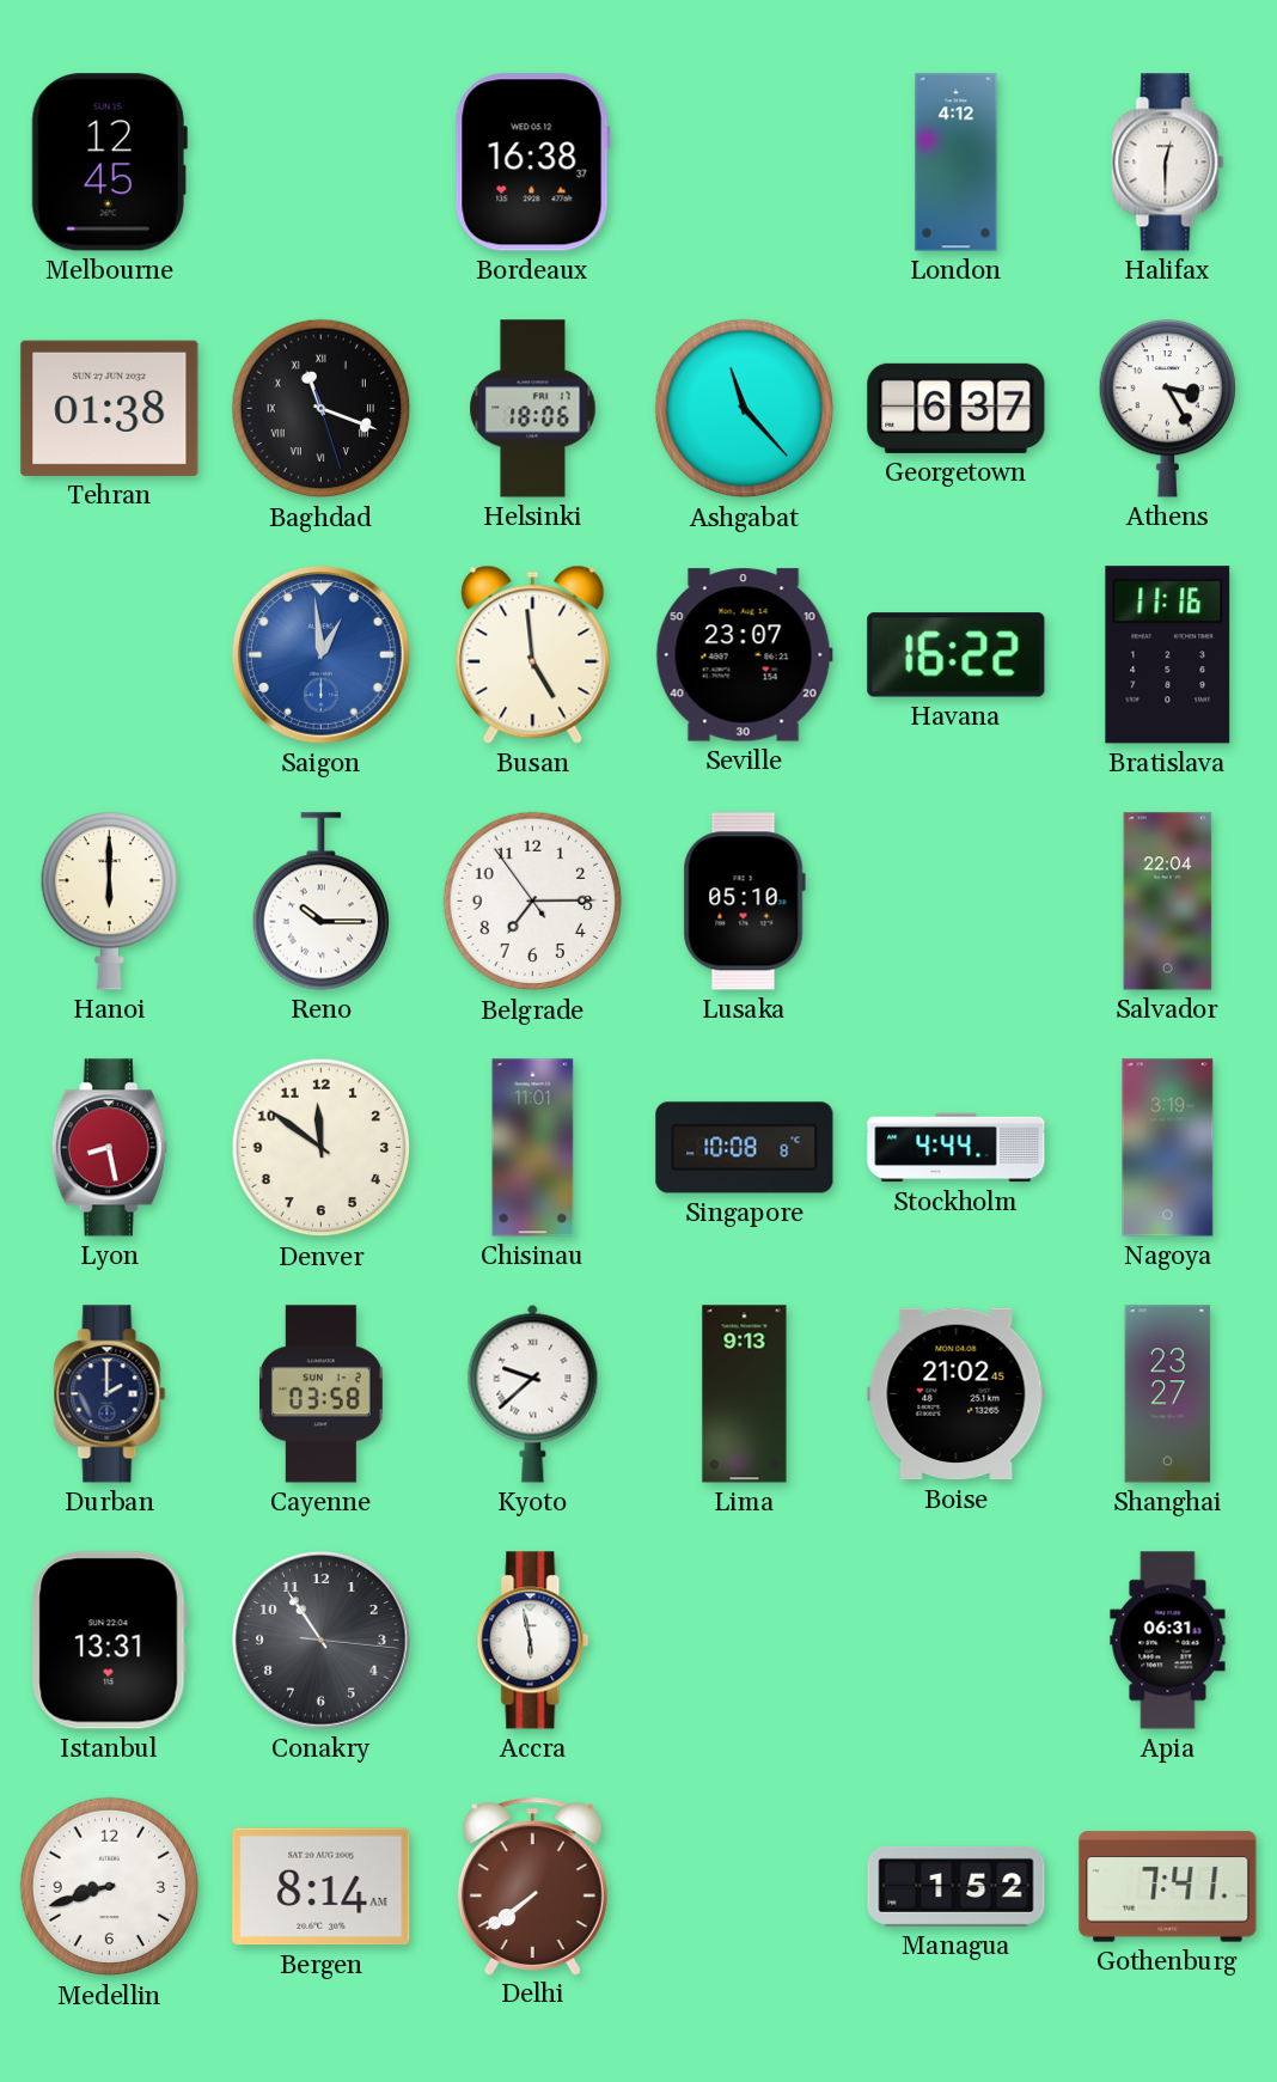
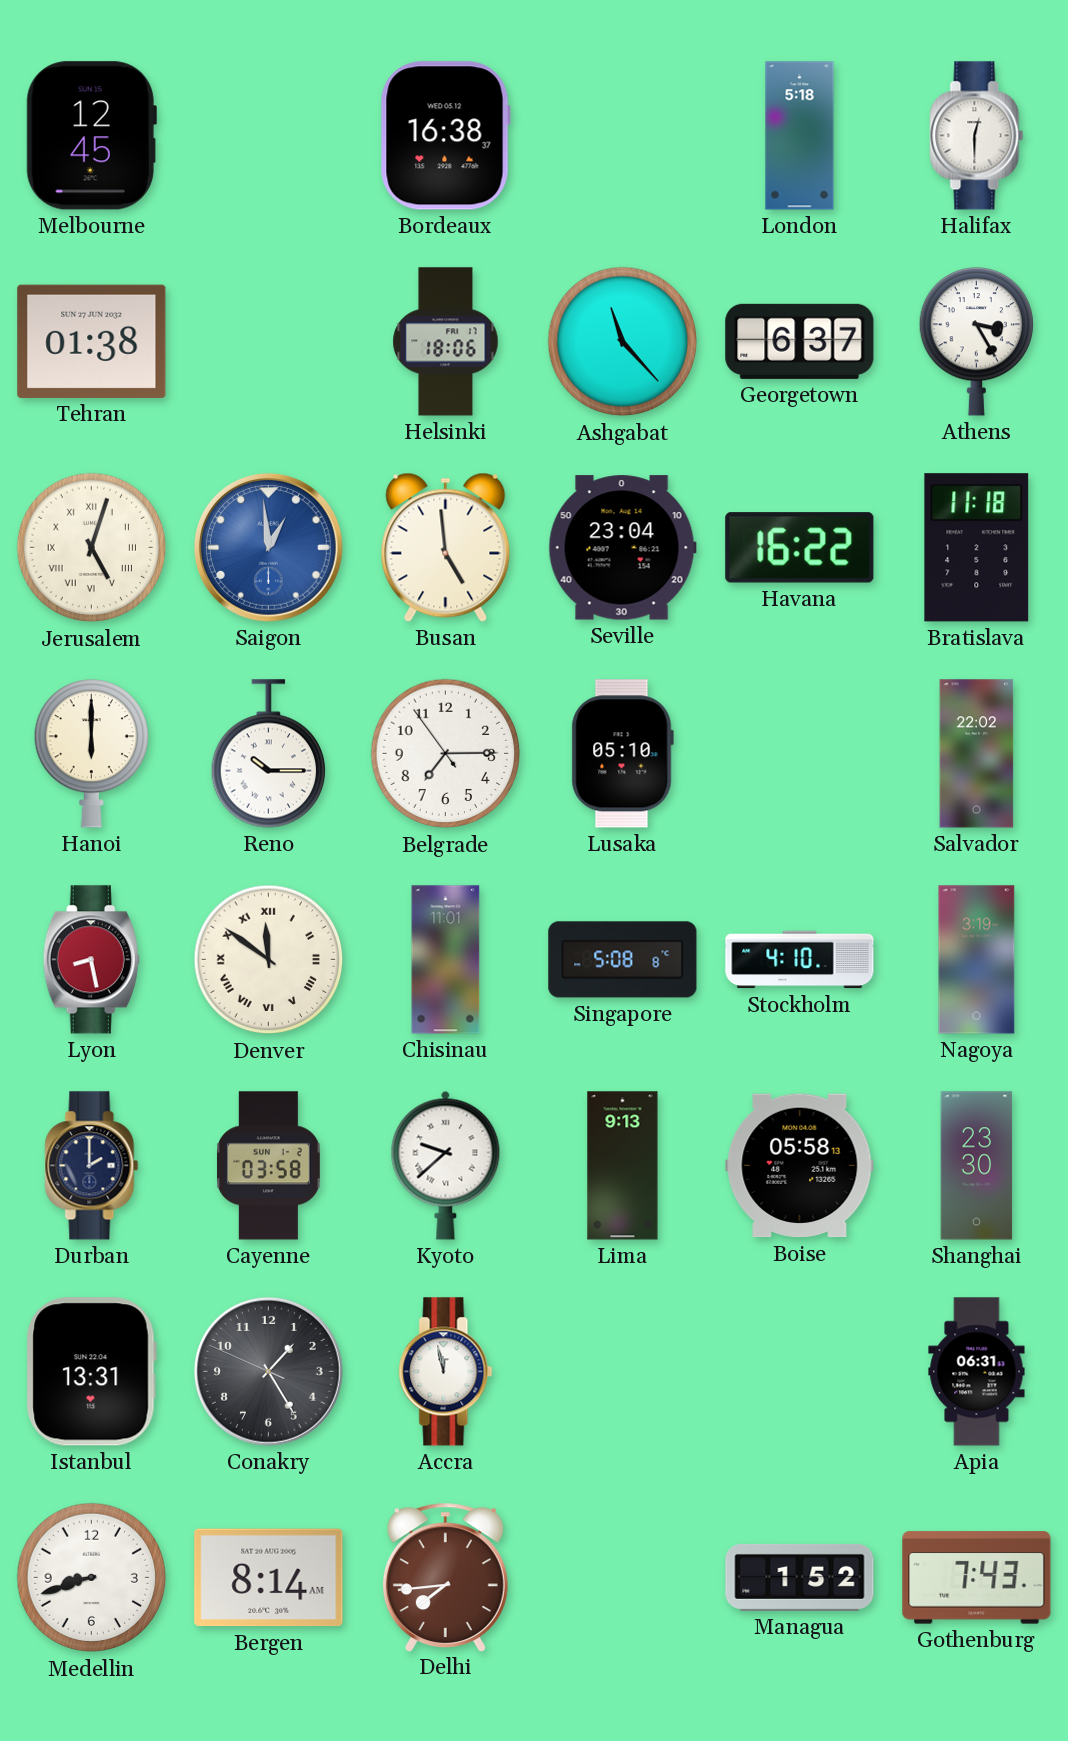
London: 4:12 -> 5:18
Baghdad: 11:18 -> none
Jerusalem: none -> 5:03
Seville: 23:07 -> 23:04
Bratislava: 11:16 -> 11:18
Salvador: 22:04 -> 22:02
Denver numerals: Arabic -> Roman
Singapore: 10:08 -> 5:08
Stockholm: 4:44 -> 4:10
Boise: 21:02 -> 05:58
Shanghai: 23:27 -> 23:30
Conakry: 10:54 -> 1:24
Accra: 5:58 -> 11:58
Delhi: 7:39 -> 7:44
Gothenburg: 7:41 -> 7:43
